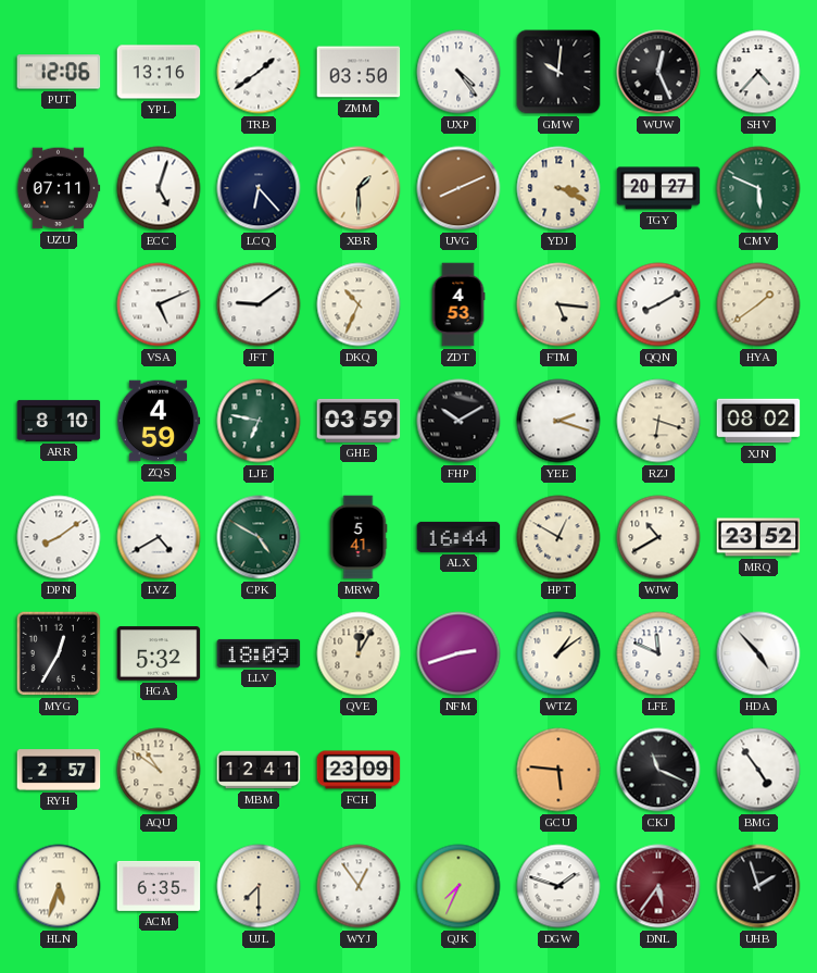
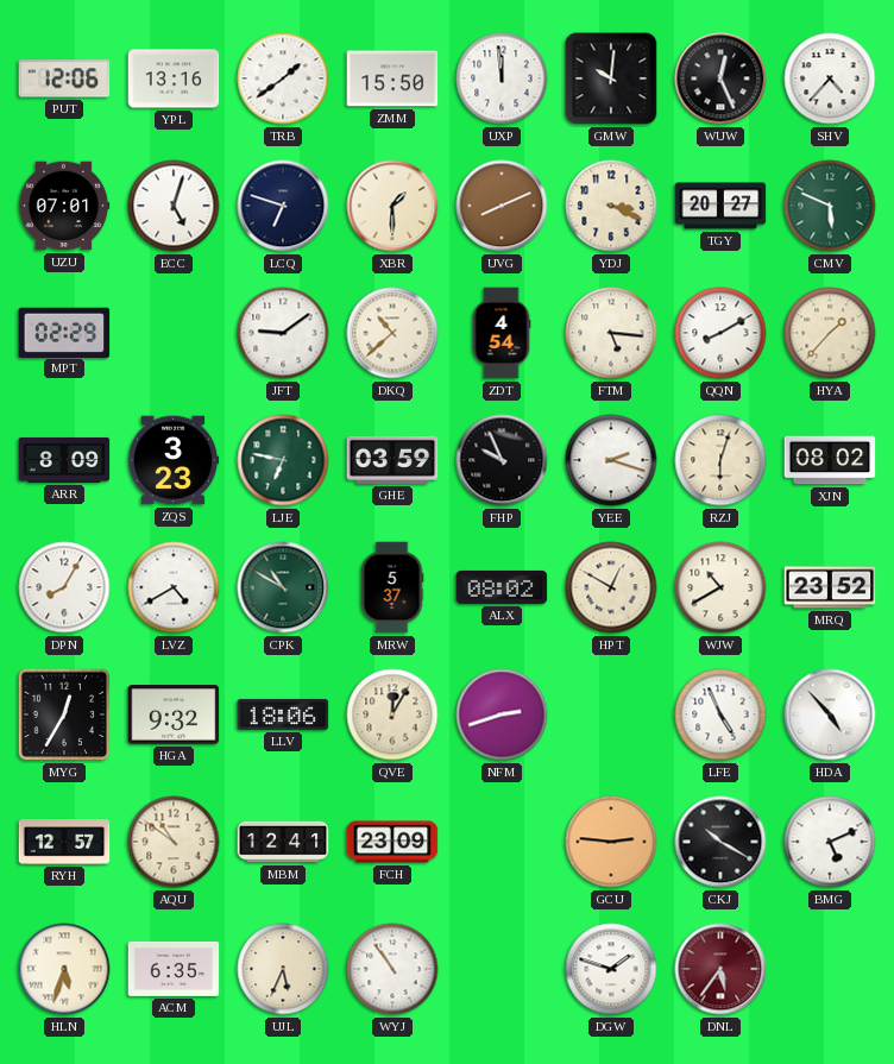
ZMM: 03:50 -> 15:50
UXP: 4:24 -> 11:59
UZU: 07:11 -> 07:01
LCQ: 6:23 -> 6:48
MPT: none -> 02:29
VSA: 5:11 -> none
DKQ: 10:34 -> 10:38
ZDT: 4:53 -> 4:54
HYA: 1:39 -> 1:37
ARR: 8:10 -> 8:09
ZQS: 4:59 -> 3:23
FHP: 10:10 -> 9:56
RZJ: 6:18 -> 6:03
DPN: 8:09 -> 8:05
CPK: 4:50 -> 10:50
MRW: 5:41 -> 5:37
ALX: 16:44 -> 08:02
HGA: 5:32 -> 9:32
LLV: 18:09 -> 18:06
WTZ: 1:09 -> none
LFE: 11:49 -> 4:56
RYH: 2:57 -> 12:57
GCU: 5:46 -> 2:46
CKJ: 11:19 -> 10:20
BMG: 4:54 -> 5:11
UJL: 7:30 -> 5:34
WYJ: 12:54 -> 10:54
QJK: 7:34 -> none
UHB: 1:57 -> none
